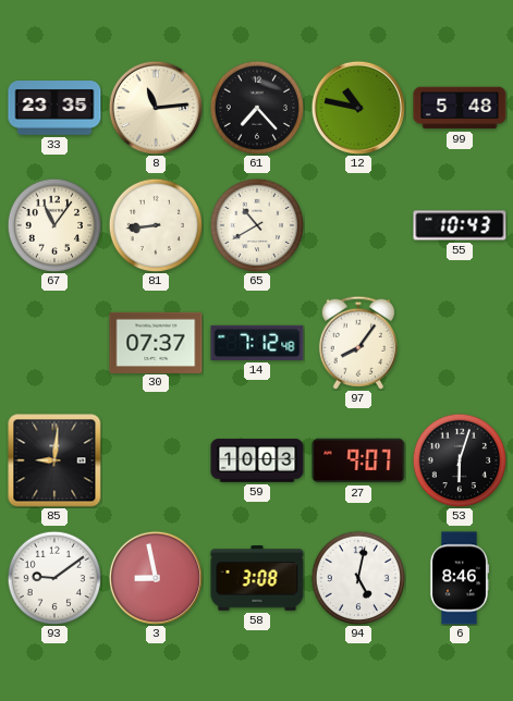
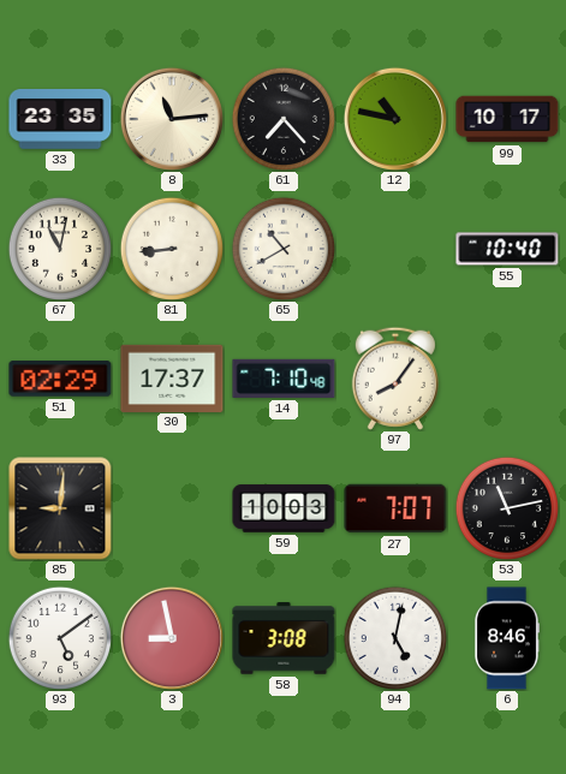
99: 5:48 -> 10:17
67: 11:06 -> 11:02
55: 10:43 -> 10:40
51: none -> 02:29
30: 07:37 -> 17:37
14: 7:12 -> 7:10
27: 9:07 -> 7:07
53: 6:03 -> 11:13
93: 9:09 -> 5:09
